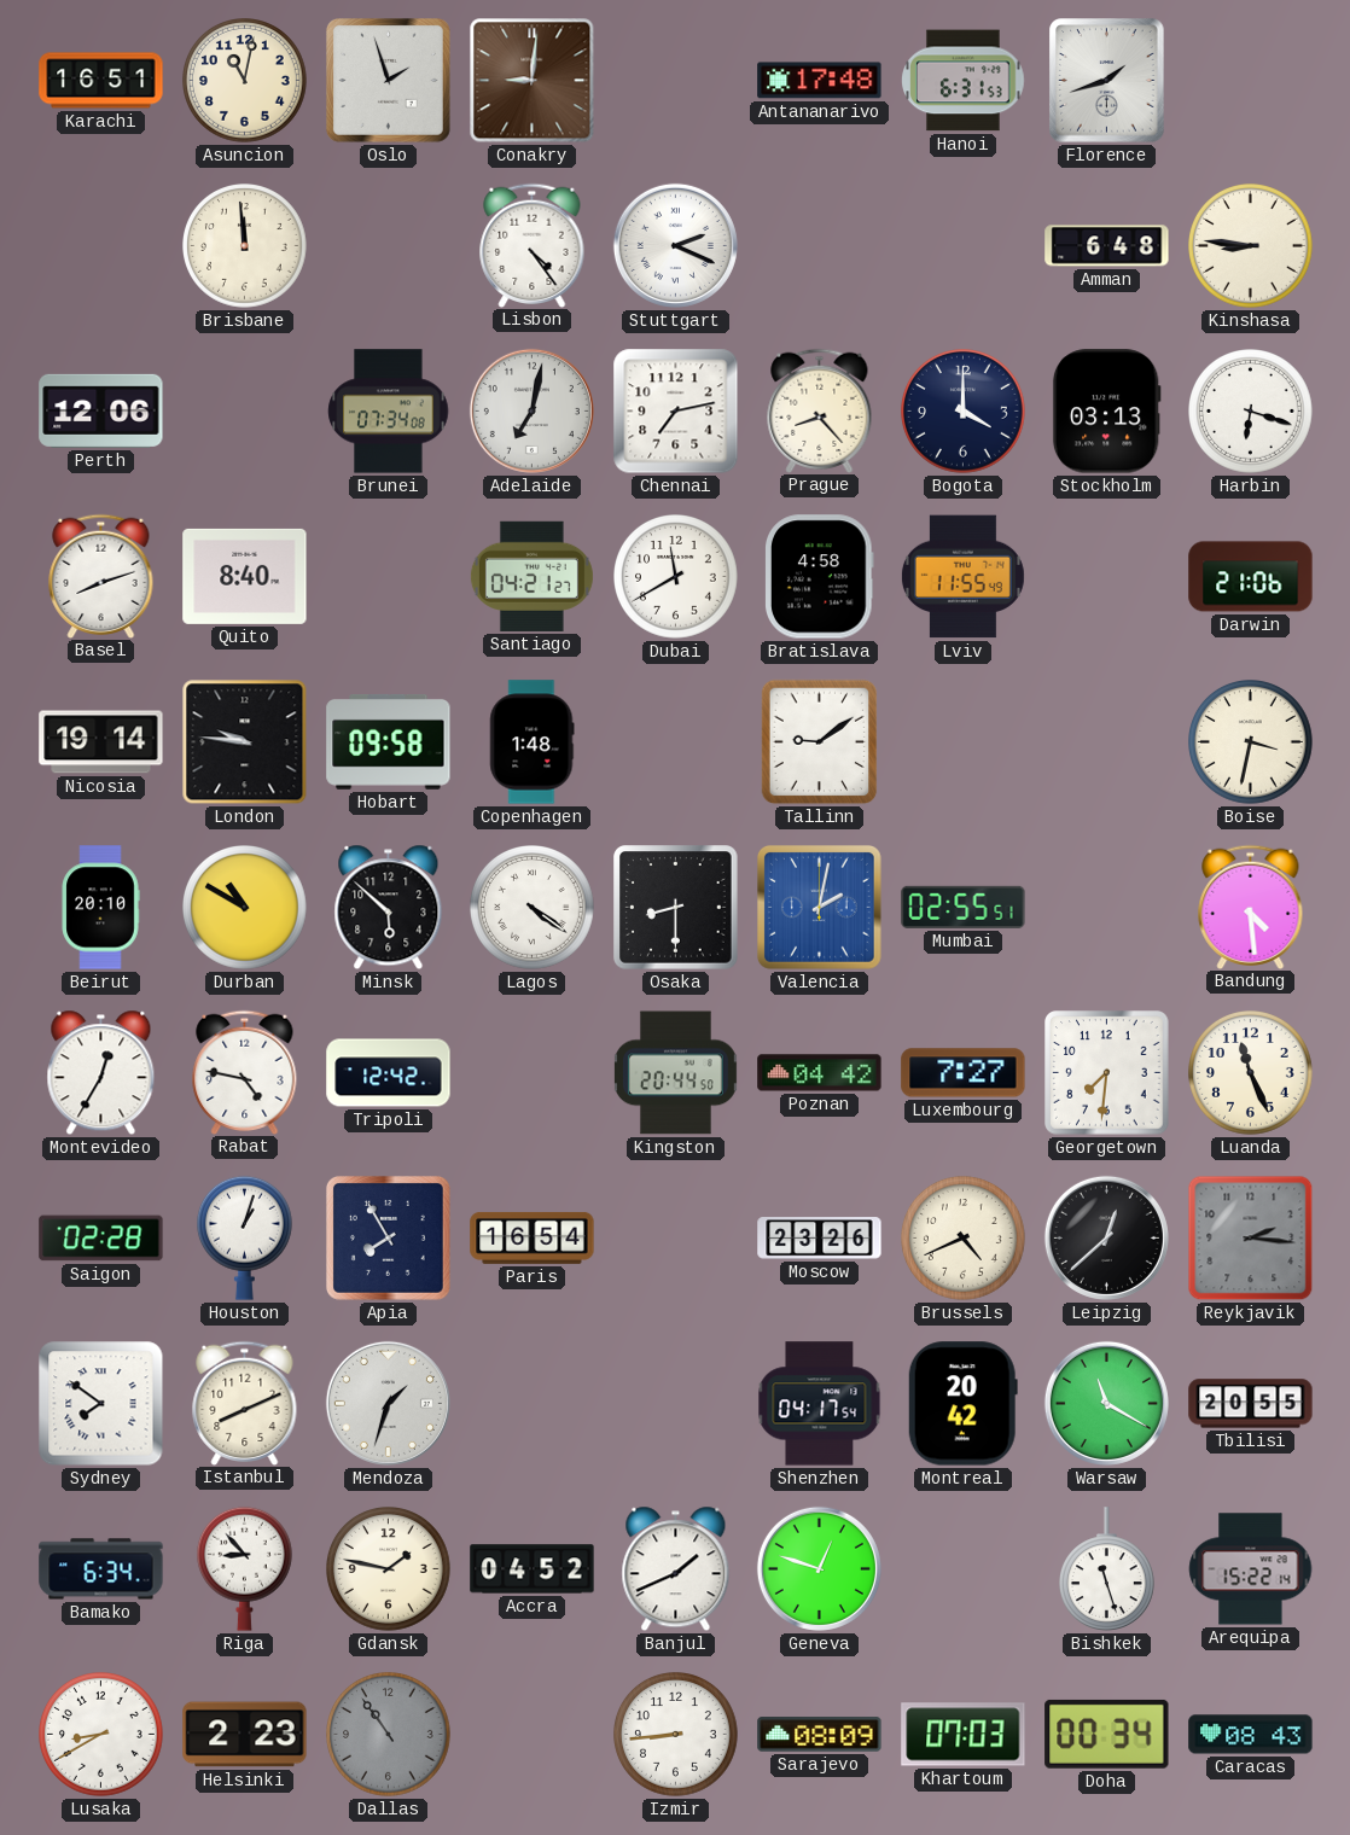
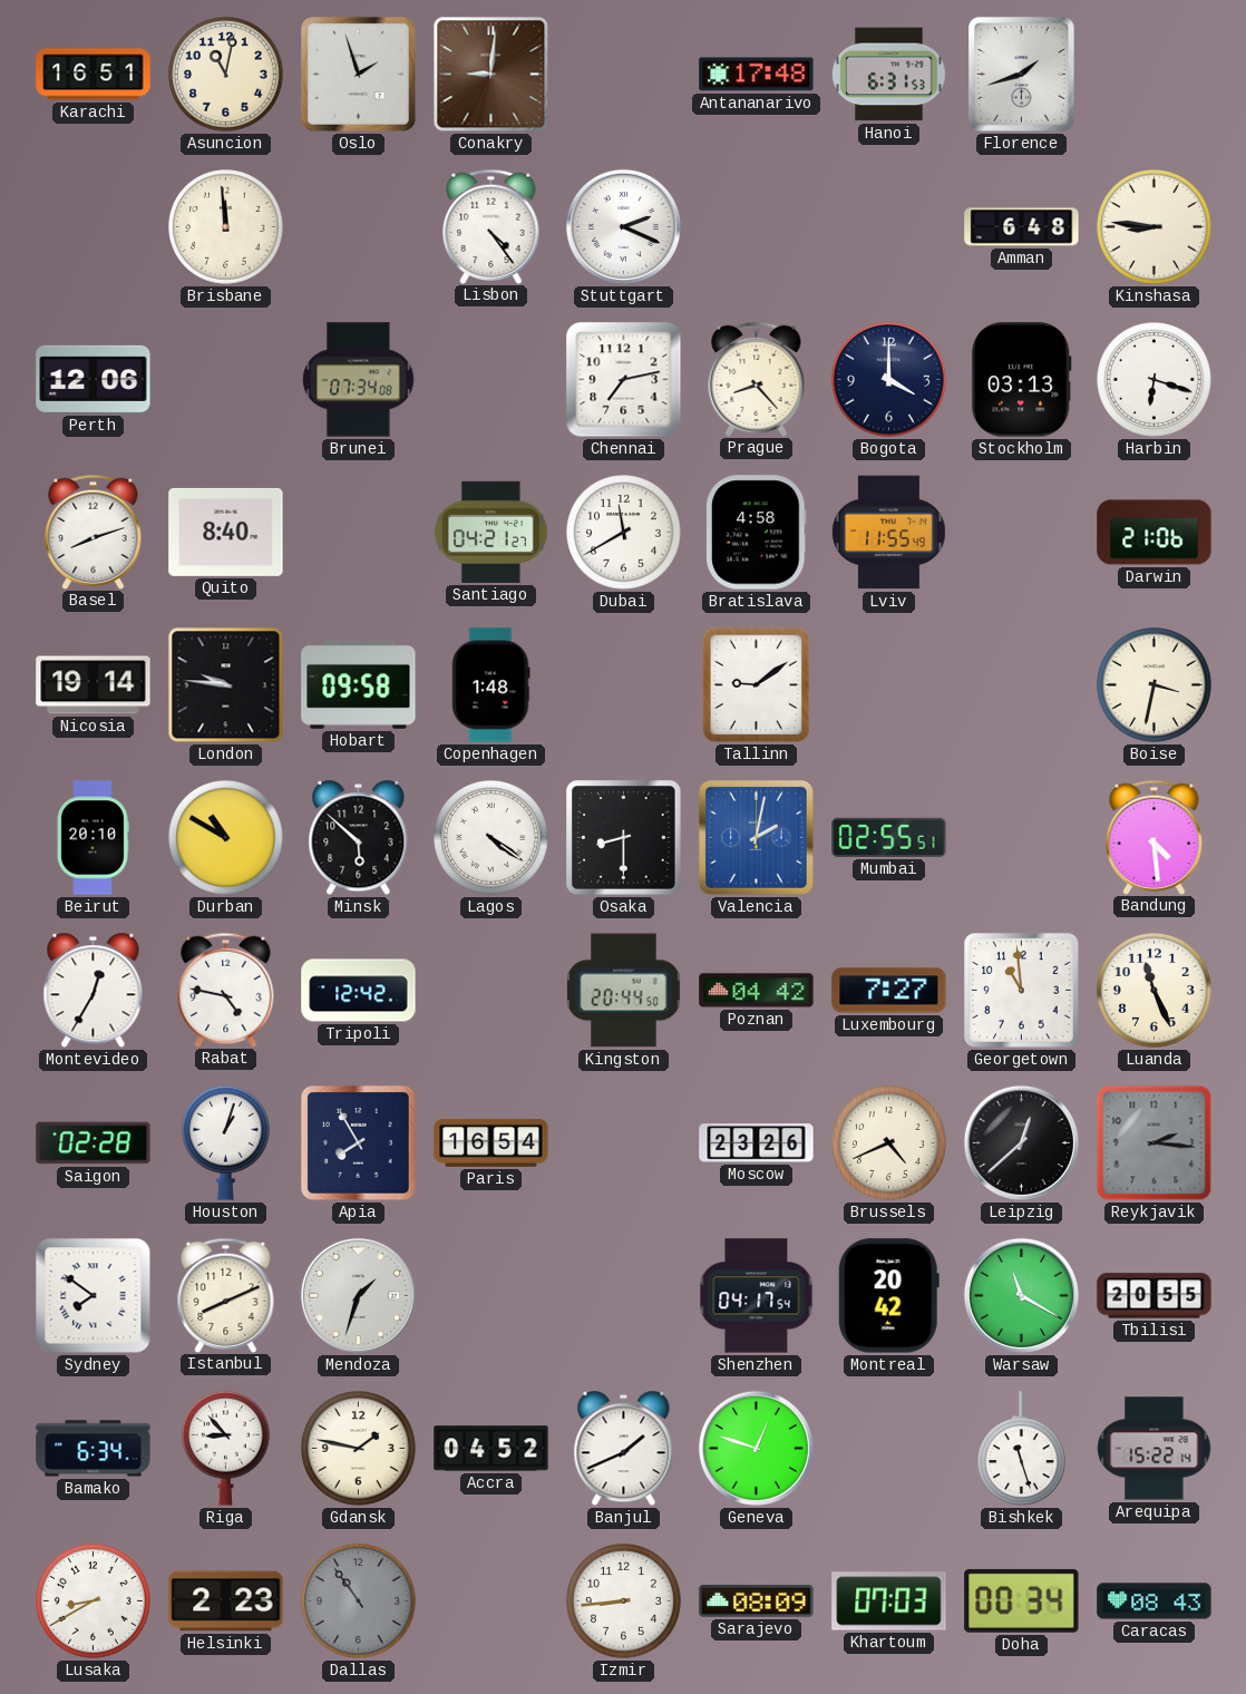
Adelaide: 7:02 -> none
Georgetown: 7:31 -> 10:59
